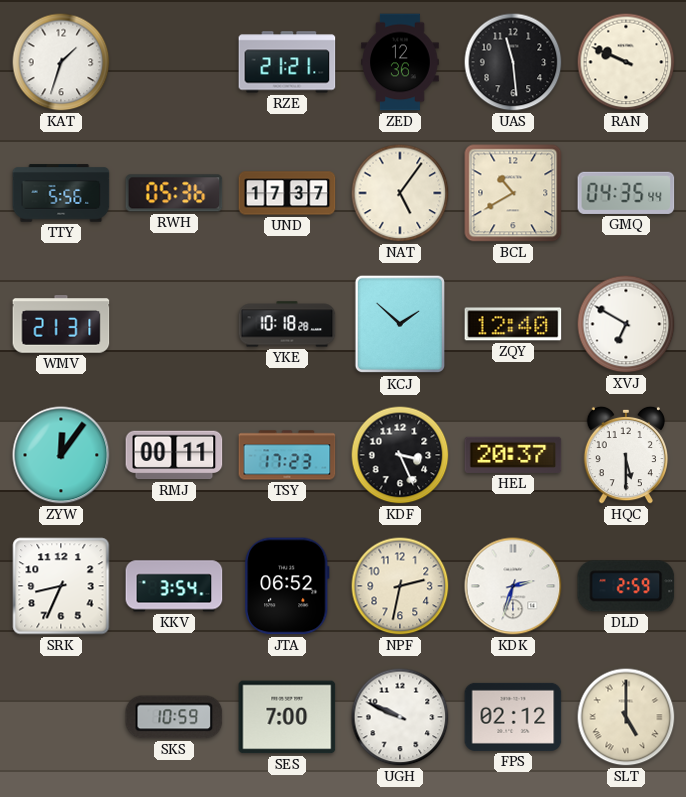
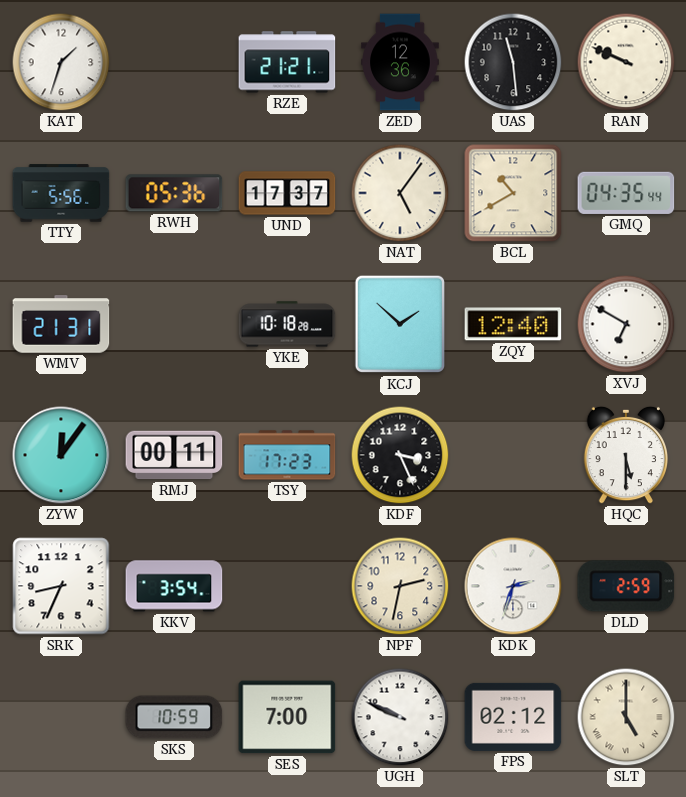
HEL: 20:37 -> none
JTA: 06:52 -> none
